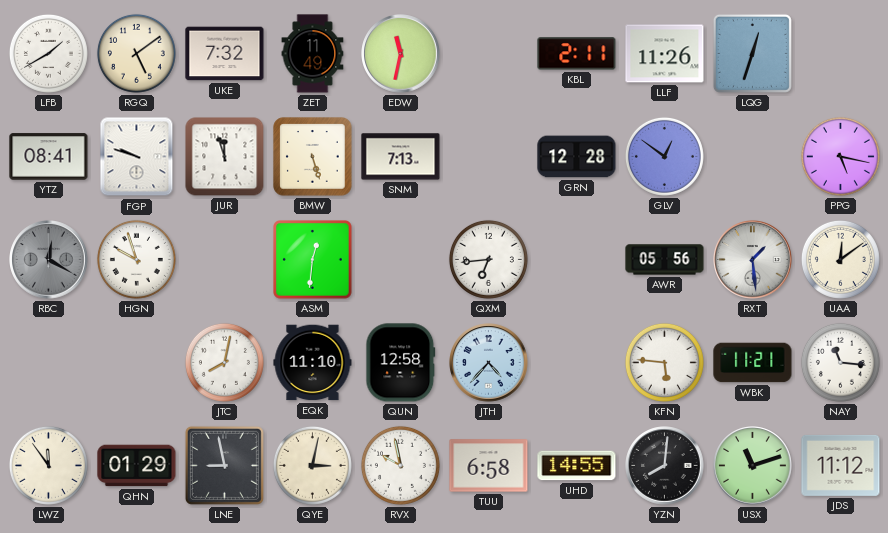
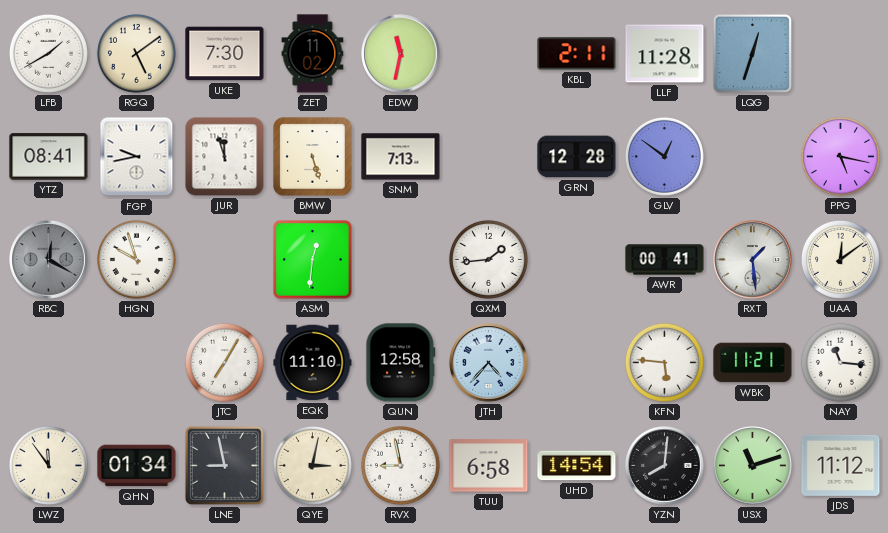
UKE: 7:32 -> 7:30
ZET: 11:49 -> 11:02
LLF: 11:26 -> 11:28
FGP: 9:48 -> 9:43
QXM: 6:44 -> 1:44
AWR: 05:56 -> 00:41
JTC: 8:02 -> 7:05
QHN: 01:29 -> 01:34
RVX: 9:58 -> 8:58
UHD: 14:55 -> 14:54
